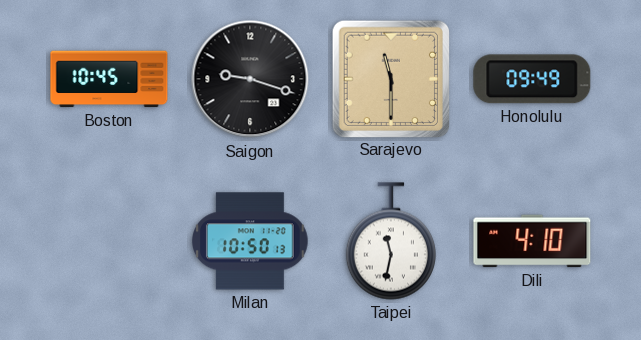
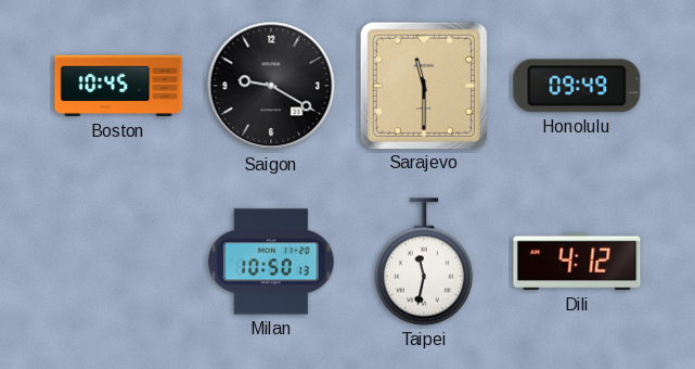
Saigon: 9:18 -> 9:20
Dili: 4:10 -> 4:12
